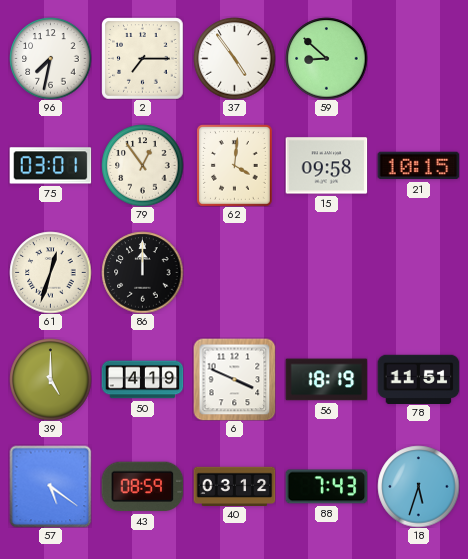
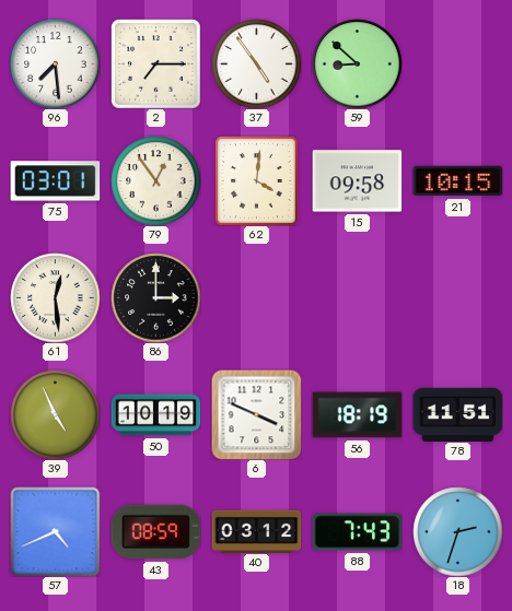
96: 7:32 -> 7:29
61: 12:33 -> 12:29
86: 12:00 -> 3:00
39: 5:00 -> 4:56
50: 4:19 -> 10:19
57: 5:21 -> 4:41
18: 5:33 -> 2:33
